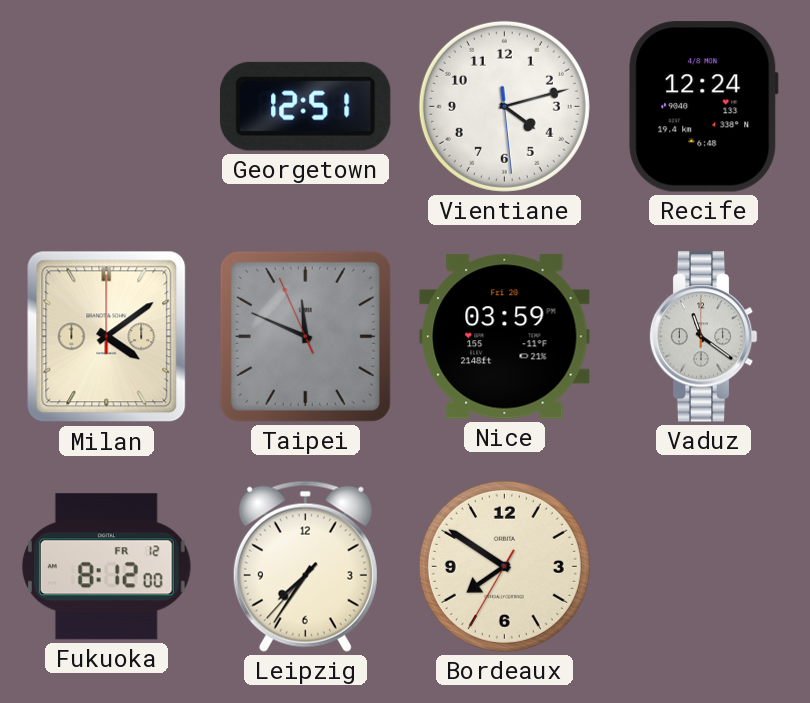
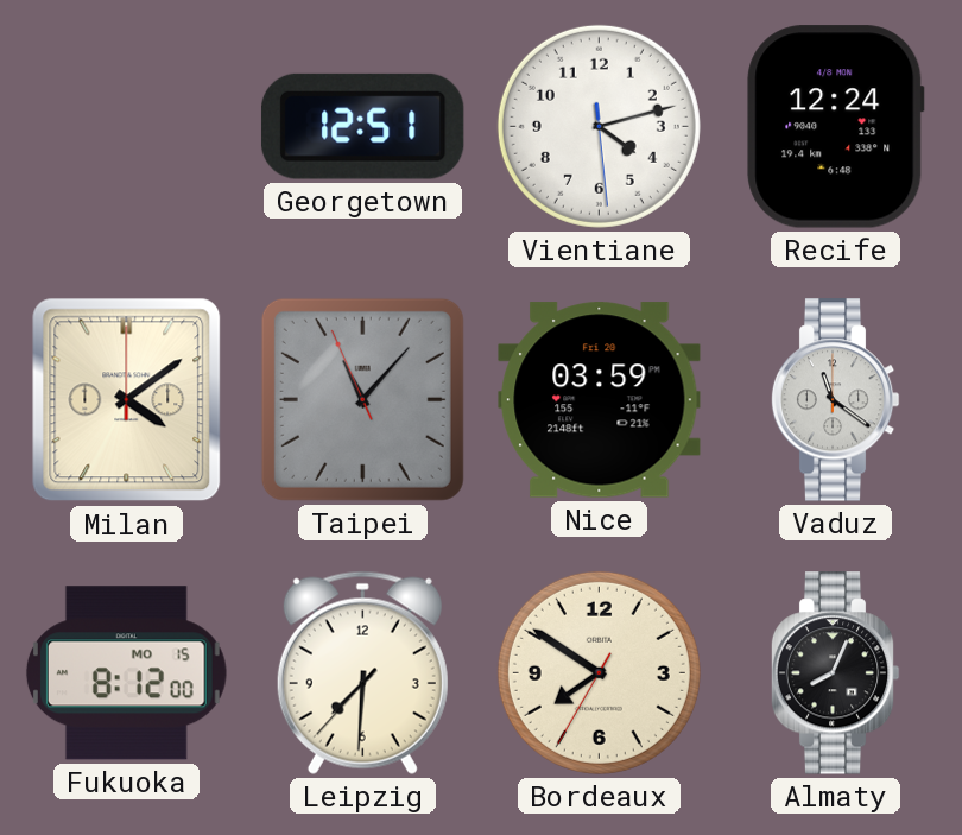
Taipei: 11:48 -> 11:06
Fukuoka date: FR 12 -> MO 15
Leipzig: 7:35 -> 7:30
Almaty: none -> 8:04
